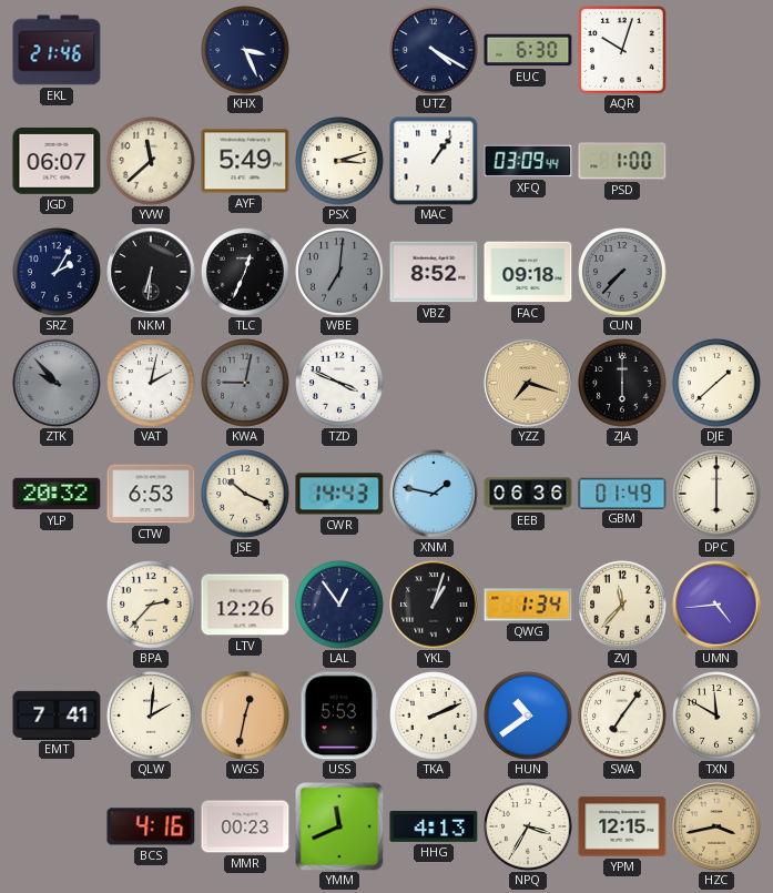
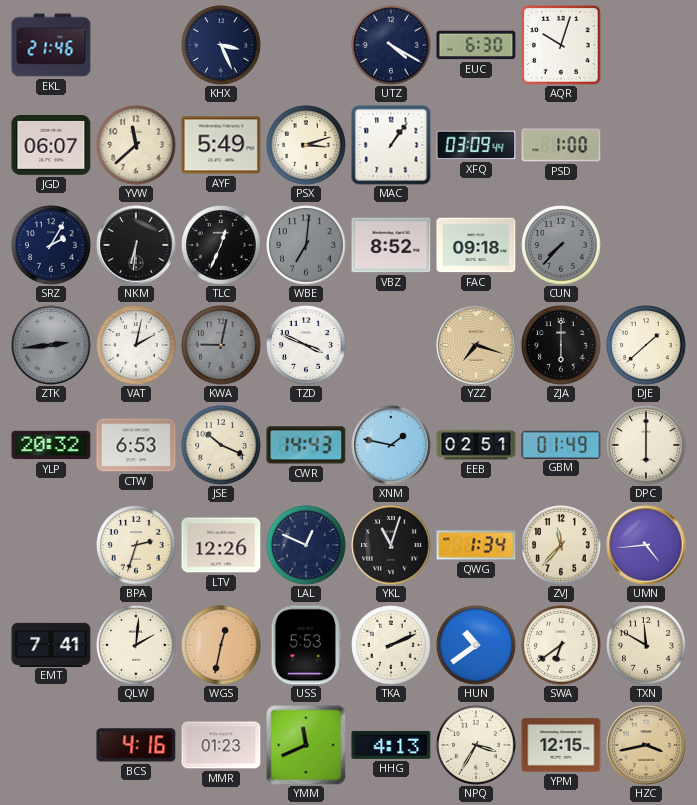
ZTK: 9:53 -> 2:44
EEB: 06:36 -> 02:51
BPA: 2:37 -> 2:33
LAL: 12:54 -> 12:49
YKL: 1:03 -> 11:03
SWA: 7:06 -> 6:39
MMR: 00:23 -> 01:23
